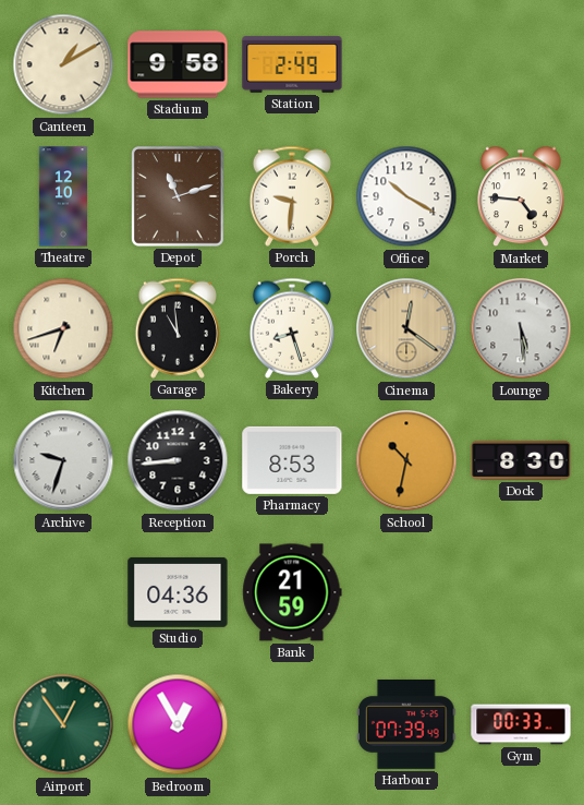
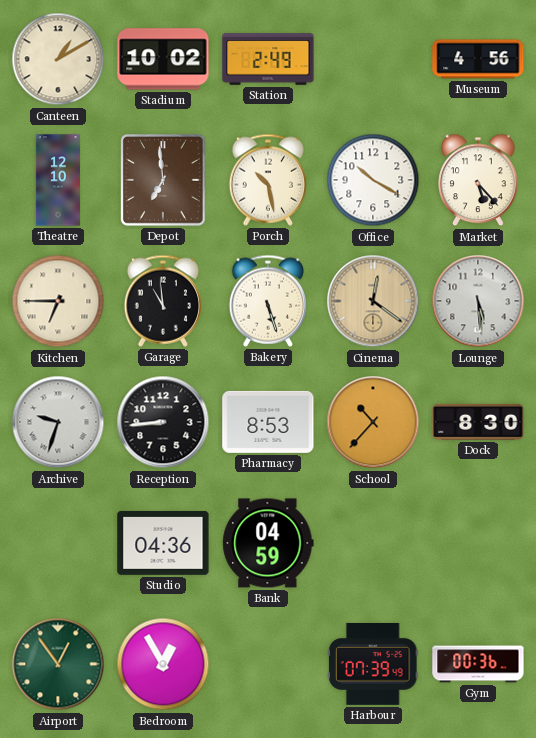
Stadium: 9:58 -> 10:02
Museum: none -> 4:56
Depot: 11:12 -> 6:59
Porch: 9:31 -> 10:28
Market: 4:46 -> 5:23
Kitchen: 6:42 -> 6:45
Bakery: 8:27 -> 5:27
School: 10:32 -> 10:37
Bank: 21:59 -> 04:59
Gym: 00:33 -> 00:36
